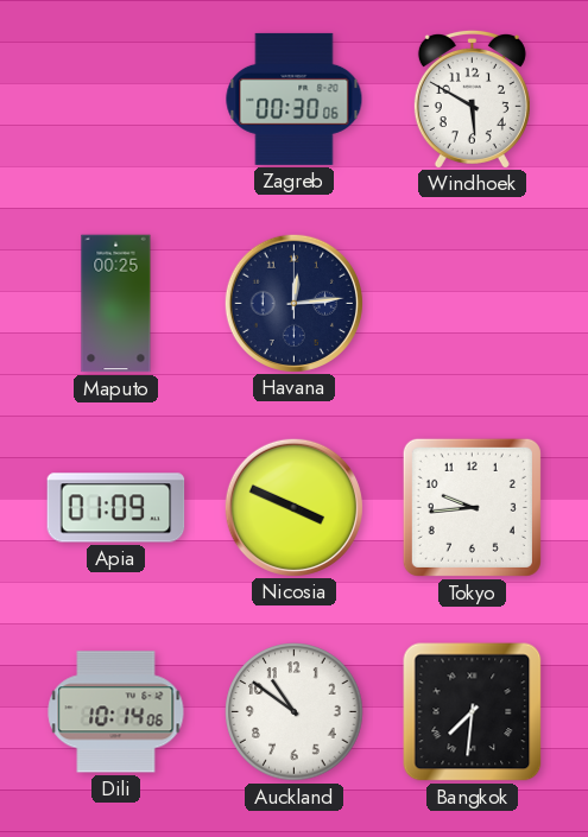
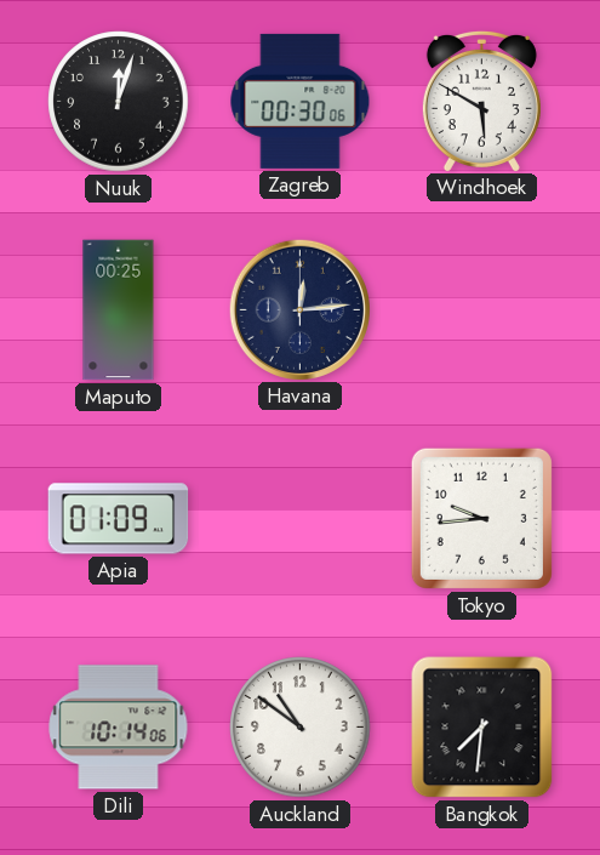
Nuuk: none -> 12:03
Nicosia: 3:49 -> none
